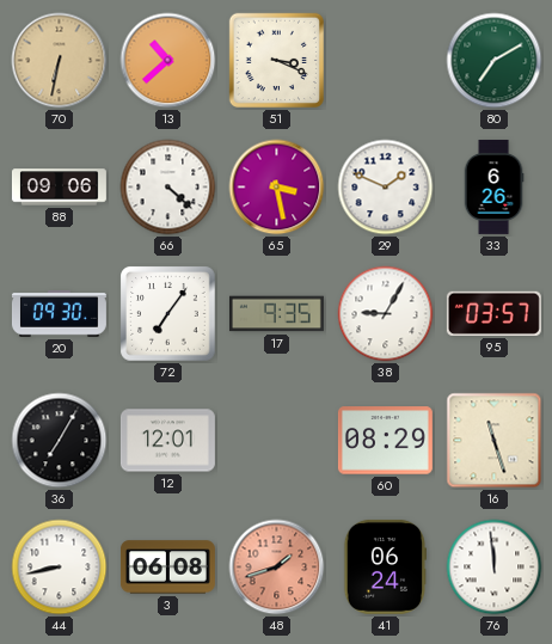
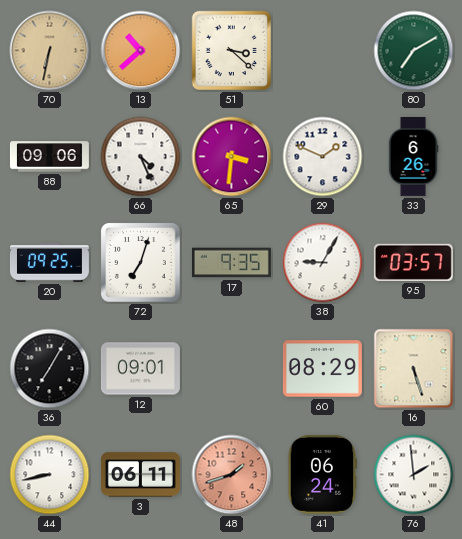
51: 3:19 -> 3:22
66: 4:22 -> 4:26
65: 3:28 -> 3:31
20: 09:30 -> 09:25
72: 7:06 -> 7:03
12: 12:01 -> 09:01
16: 11:27 -> 5:27
3: 06:08 -> 06:11
76: 11:59 -> 1:59
